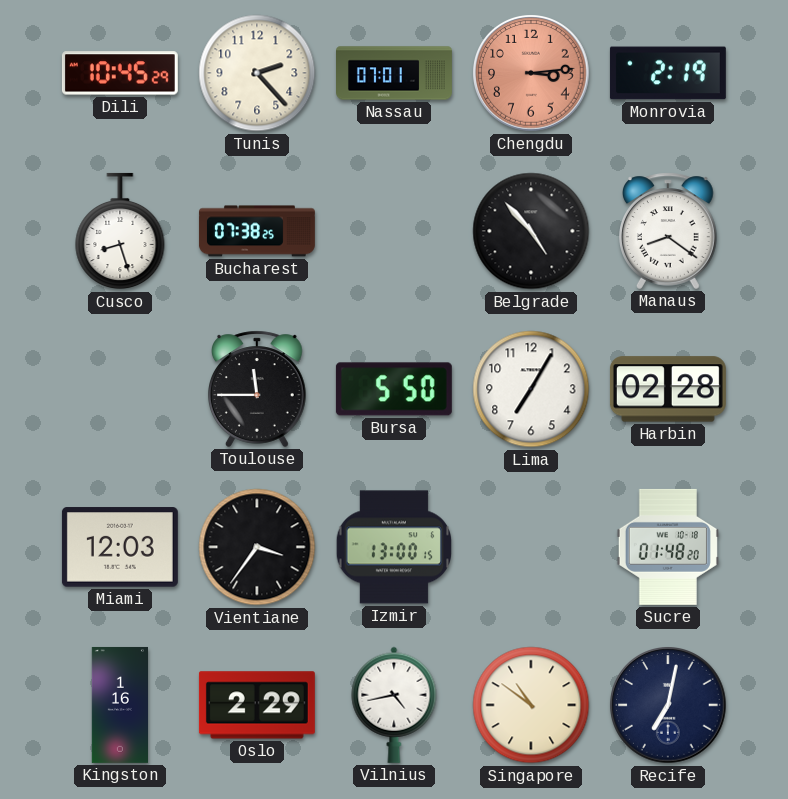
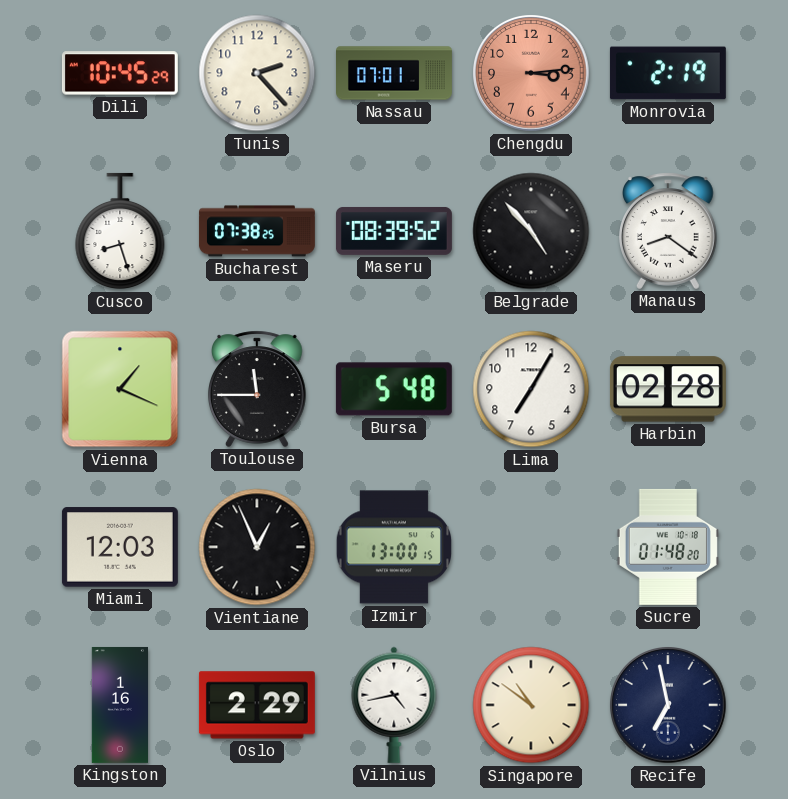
Maseru: none -> 08:39
Vienna: none -> 1:19
Bursa: 5:50 -> 5:48
Vientiane: 3:36 -> 12:56
Recife: 7:02 -> 6:58
